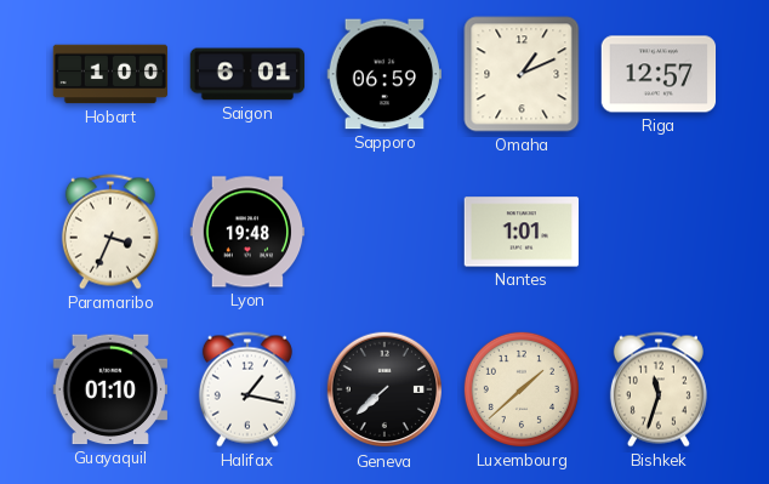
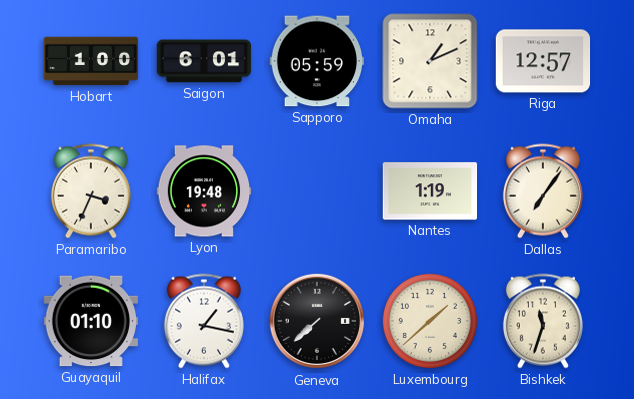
Sapporo: 06:59 -> 05:59
Nantes: 1:01 -> 1:19
Dallas: none -> 7:06
